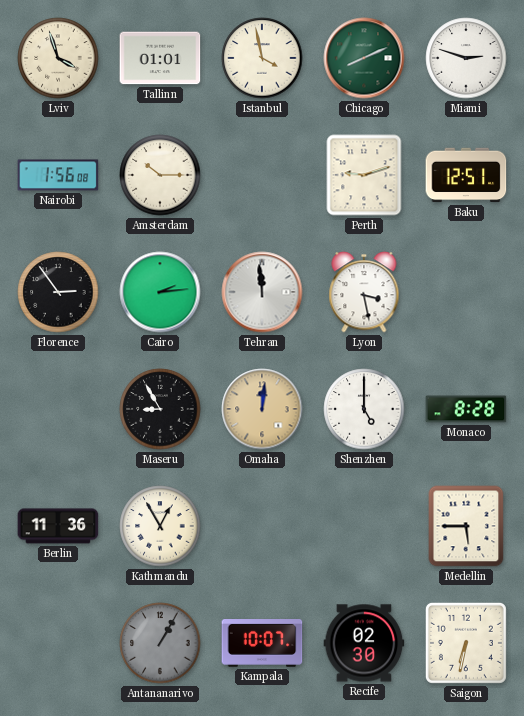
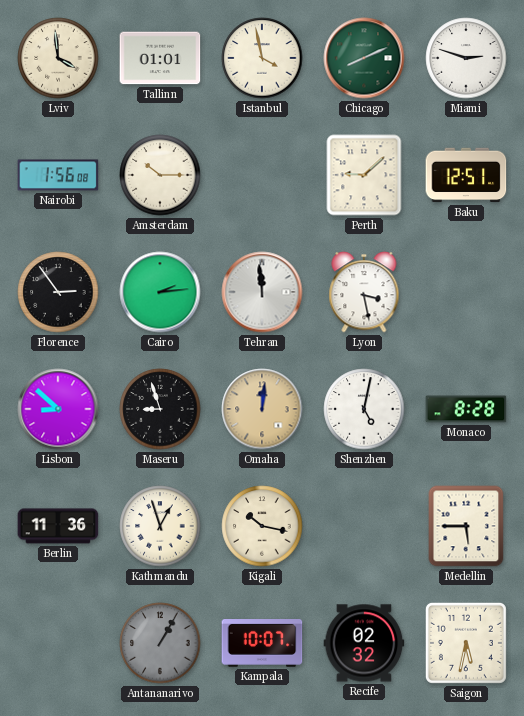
Lviv: 3:57 -> 3:59
Perth: 9:12 -> 9:08
Lisbon: none -> 8:52
Maseru: 8:55 -> 8:57
Shenzhen: 5:00 -> 5:02
Kathmandu: 12:55 -> 12:57
Kigali: none -> 10:17
Recife: 02:30 -> 02:32
Saigon: 6:32 -> 5:32
